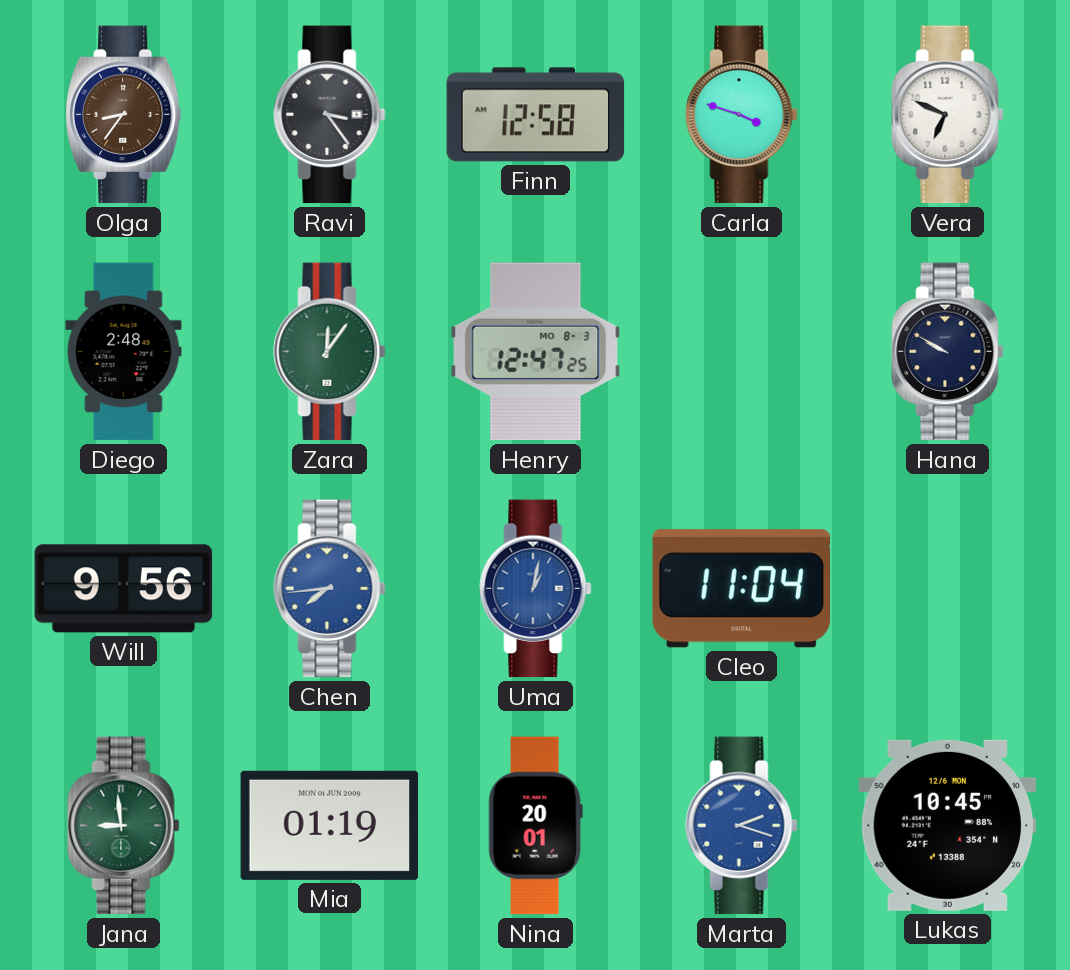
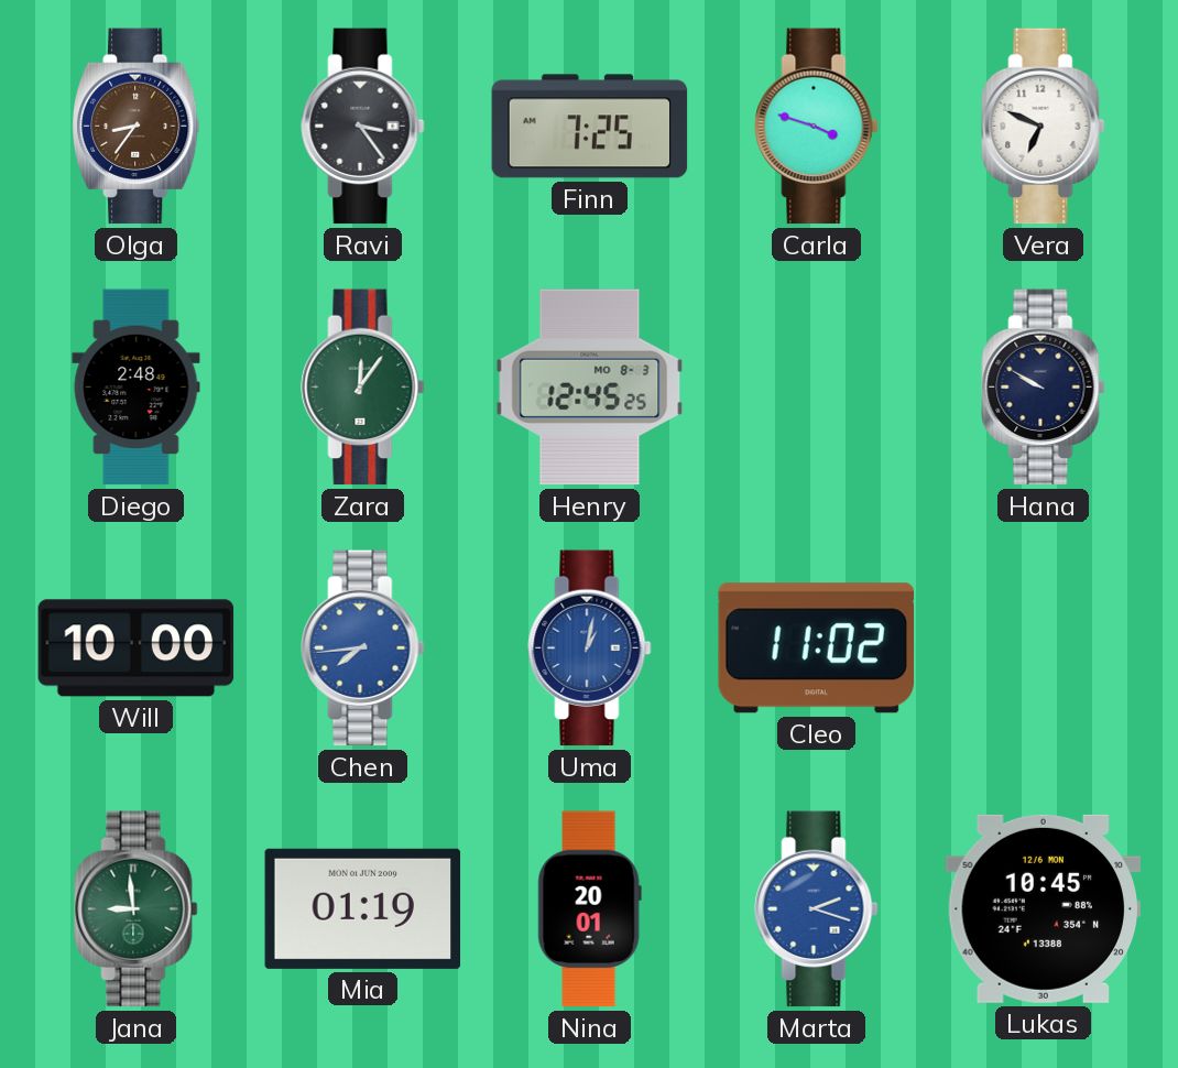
Finn: 12:58 -> 7:25
Henry: 12:47 -> 12:45
Will: 9:56 -> 10:00
Cleo: 11:04 -> 11:02
